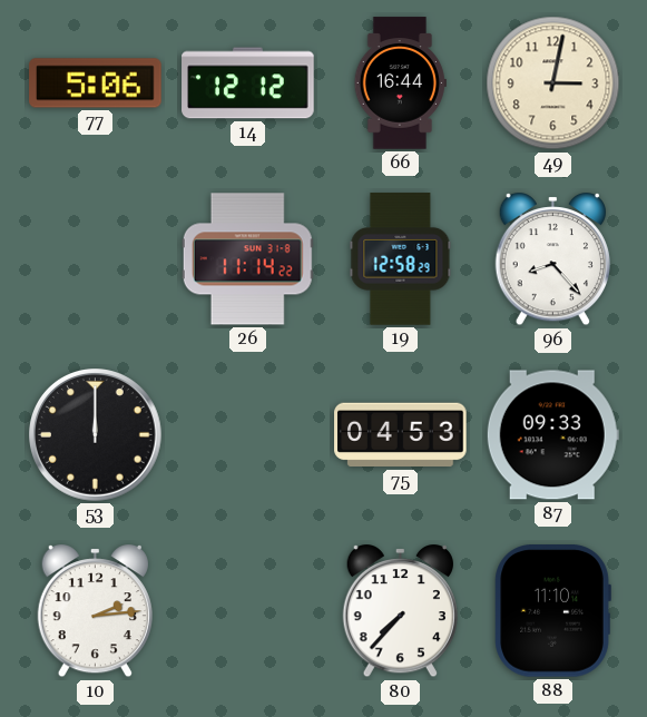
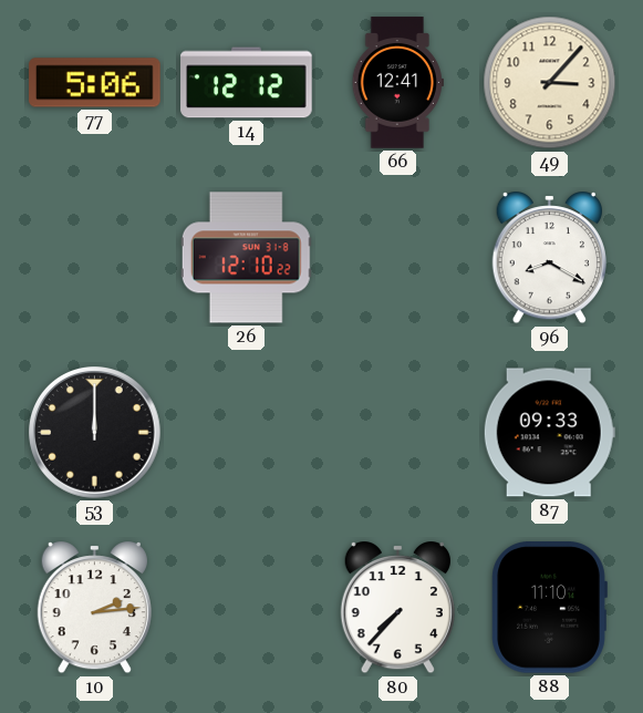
66: 16:44 -> 12:41
49: 3:02 -> 3:07
26: 11:14 -> 12:10
19: 12:58 -> none
96: 8:23 -> 8:20
75: 04:53 -> none
